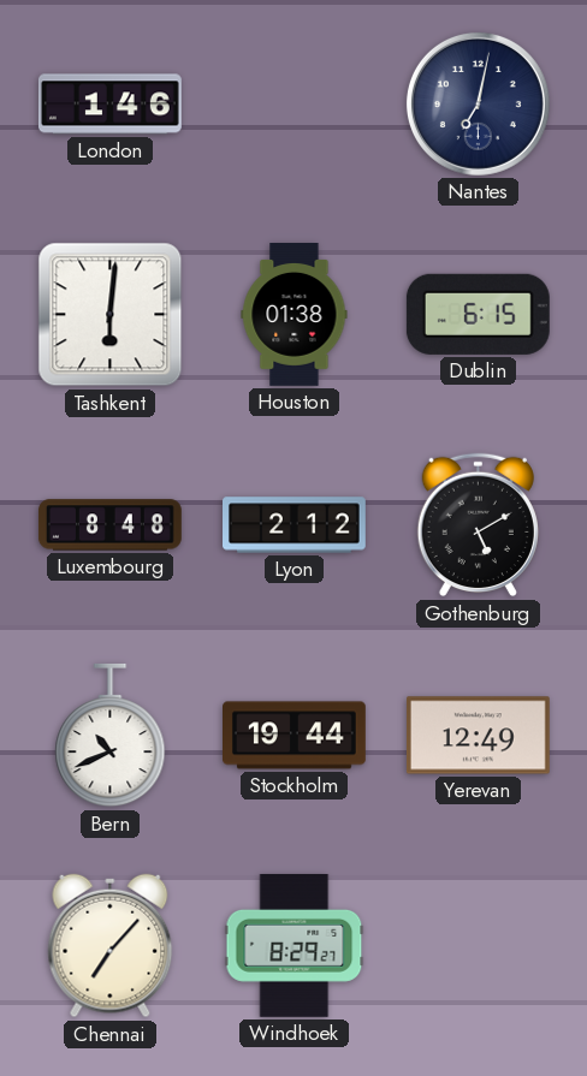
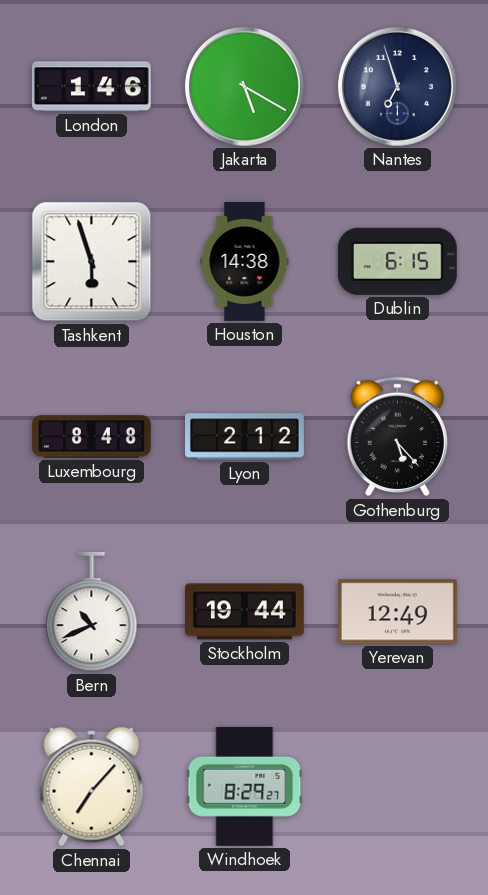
Jakarta: none -> 5:20
Nantes: 7:02 -> 6:57
Tashkent: 6:01 -> 5:57
Houston: 01:38 -> 14:38
Gothenburg: 5:10 -> 5:23
